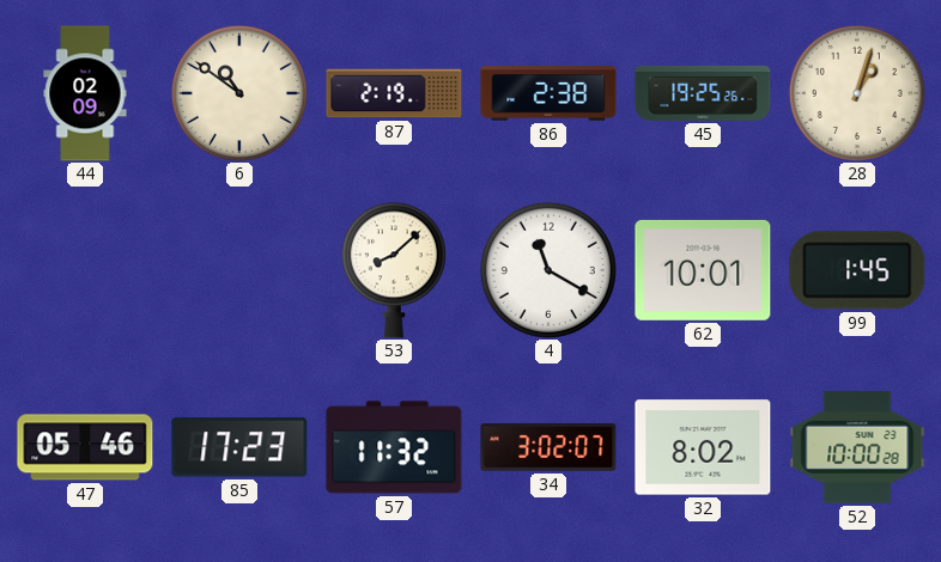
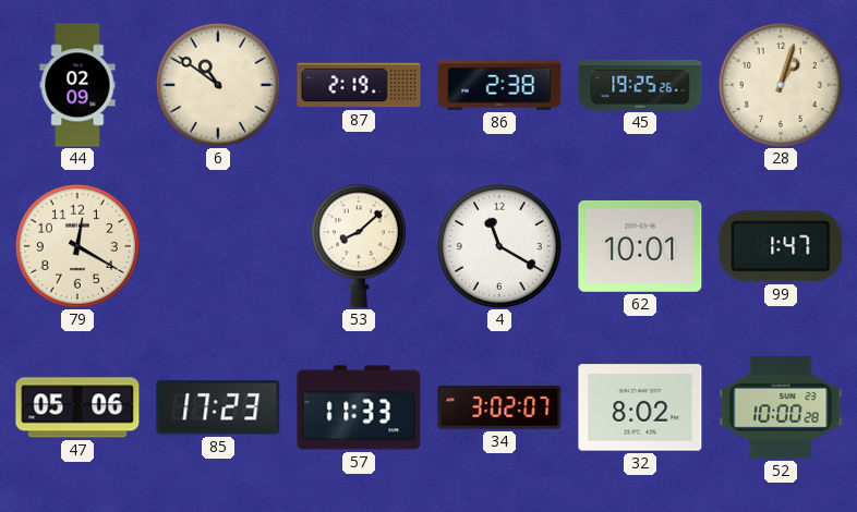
79: none -> 12:20
99: 1:45 -> 1:47
47: 05:46 -> 05:06
57: 11:32 -> 11:33
